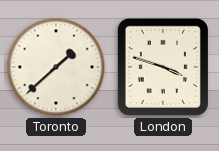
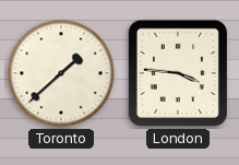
London: 3:48 -> 3:46
